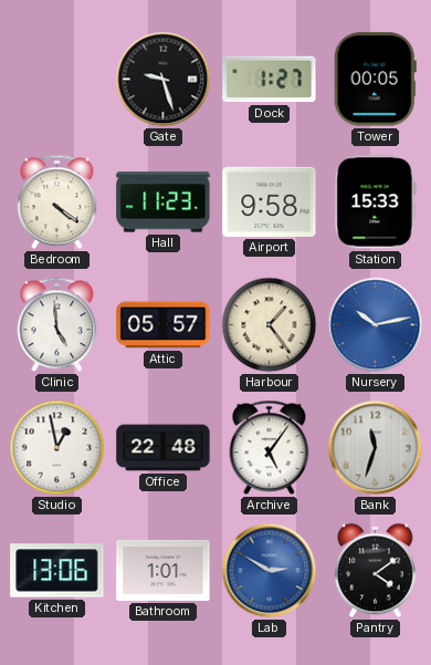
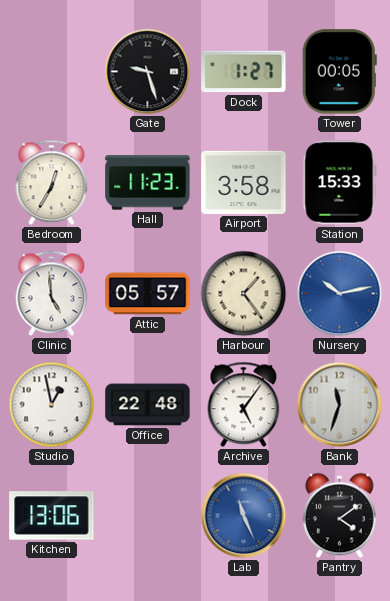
Bedroom: 4:21 -> 12:35
Airport: 9:58 -> 3:58
Bathroom: 1:01 -> none
Lab: 2:50 -> 11:26
